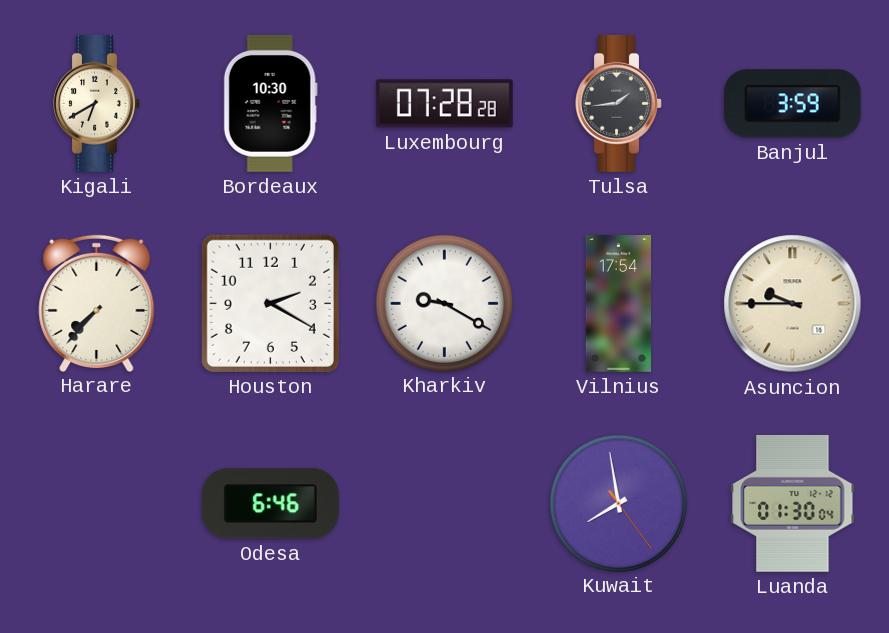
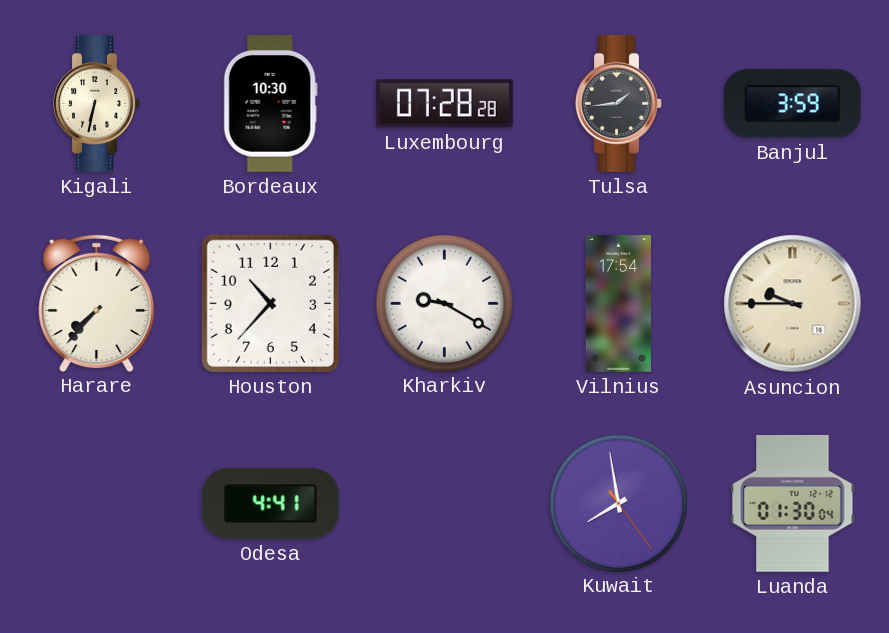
Kigali: 6:40 -> 6:32
Houston: 2:20 -> 10:37
Odesa: 6:46 -> 4:41
